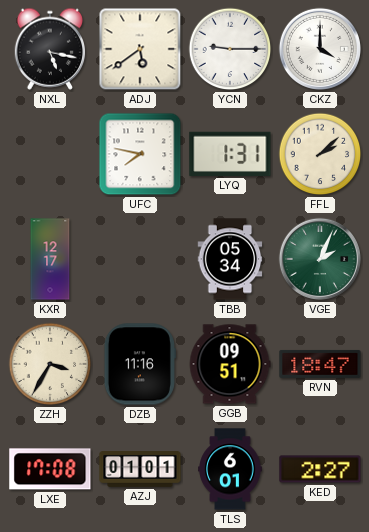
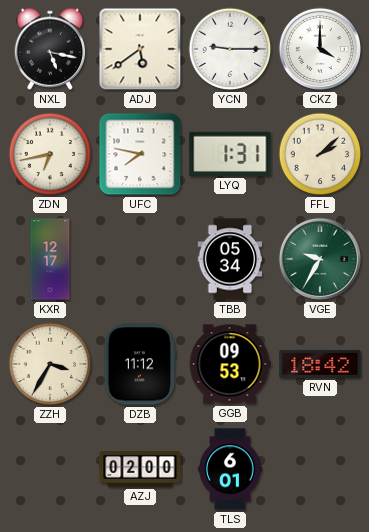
ZDN: none -> 6:43
VGE: 2:04 -> 9:35
DZB: 11:16 -> 11:12
GGB: 09:51 -> 09:53
RVN: 18:47 -> 18:42
LXE: 17:08 -> none
AZJ: 01:01 -> 02:00
KED: 2:27 -> none
